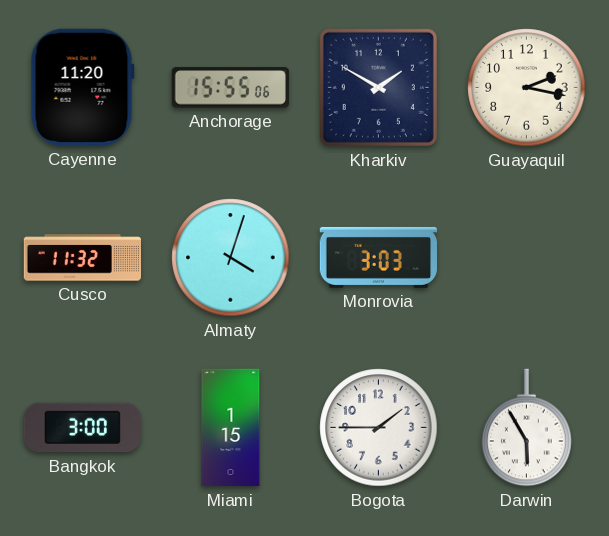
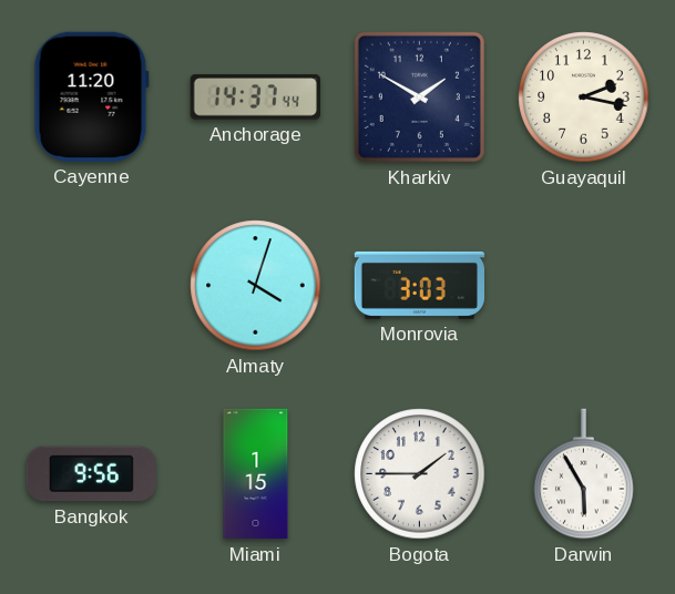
Anchorage: 15:55 -> 14:37
Cusco: 11:32 -> none
Bangkok: 3:00 -> 9:56
